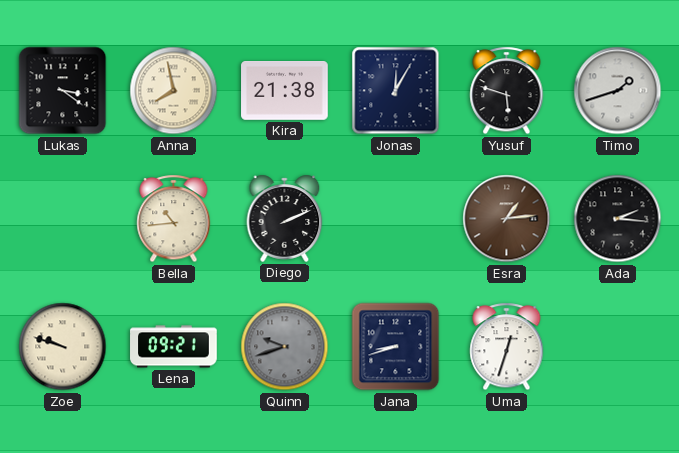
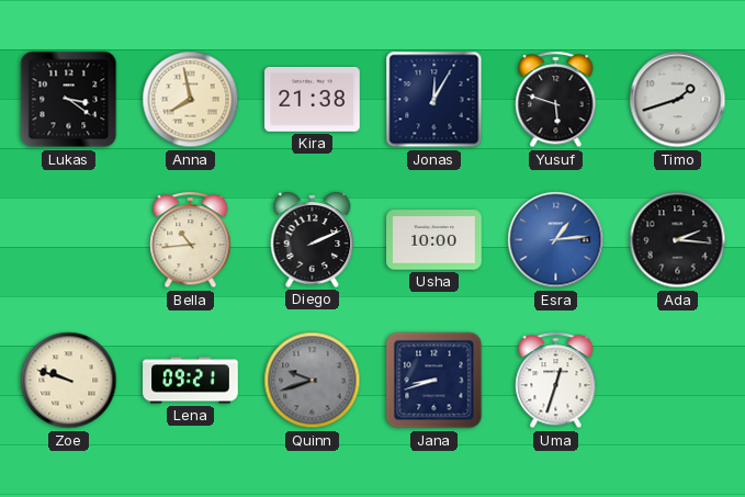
Usha: none -> 10:00
Esra dial: brown -> blue
